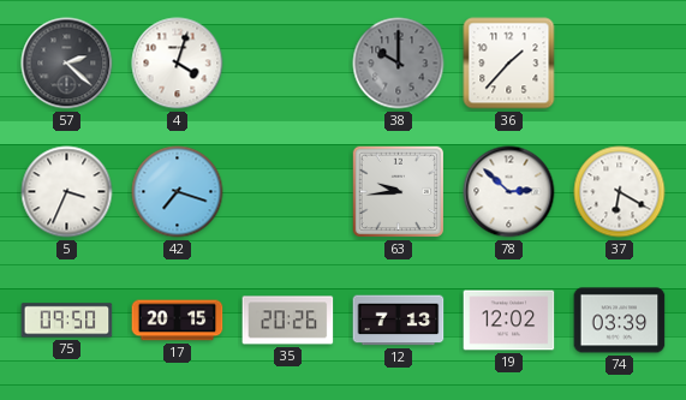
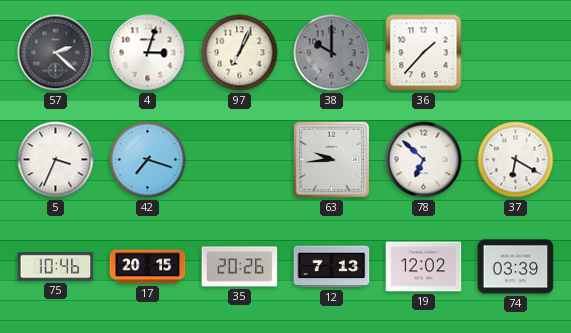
4: 4:03 -> 3:03
97: none -> 7:04
78: 2:52 -> 6:52
75: 09:50 -> 10:46
